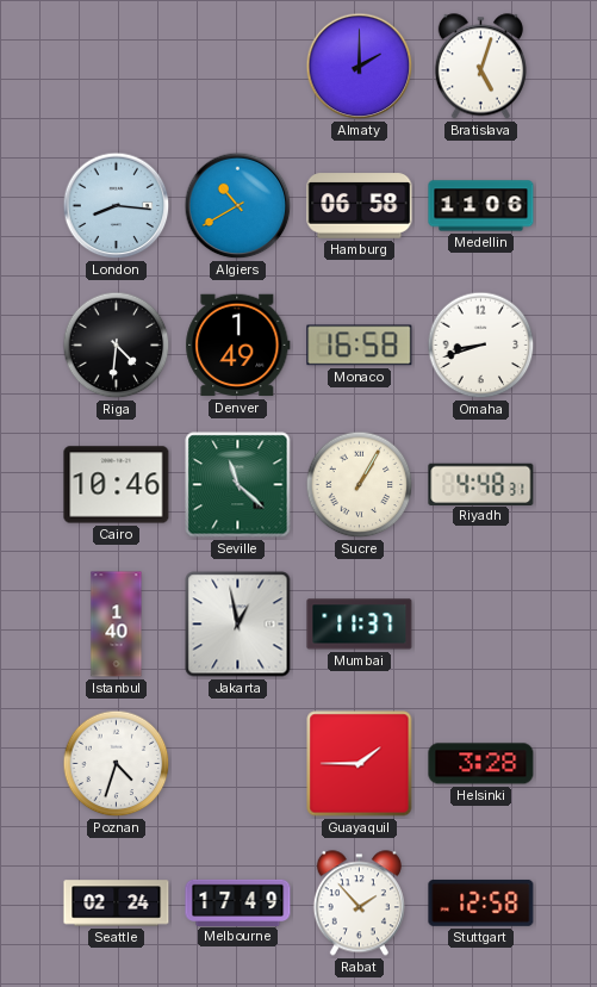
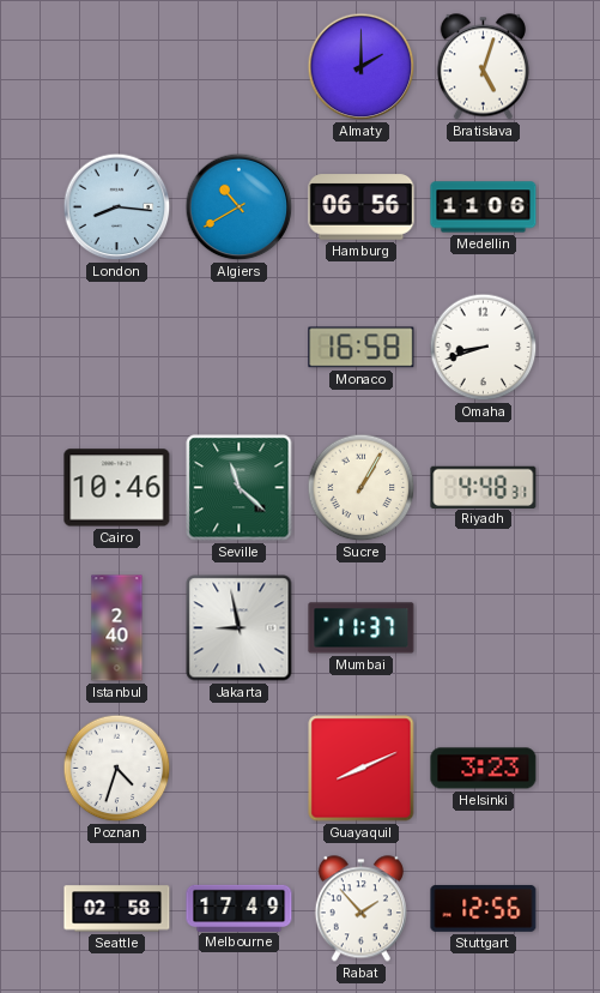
Hamburg: 06:58 -> 06:56
Riga: 4:31 -> none
Denver: 1:49 -> none
Istanbul: 1:40 -> 2:40
Jakarta: 12:58 -> 8:58
Guayaquil: 1:45 -> 8:11
Helsinki: 3:28 -> 3:23
Seattle: 02:24 -> 02:58
Stuttgart: 12:58 -> 12:56
